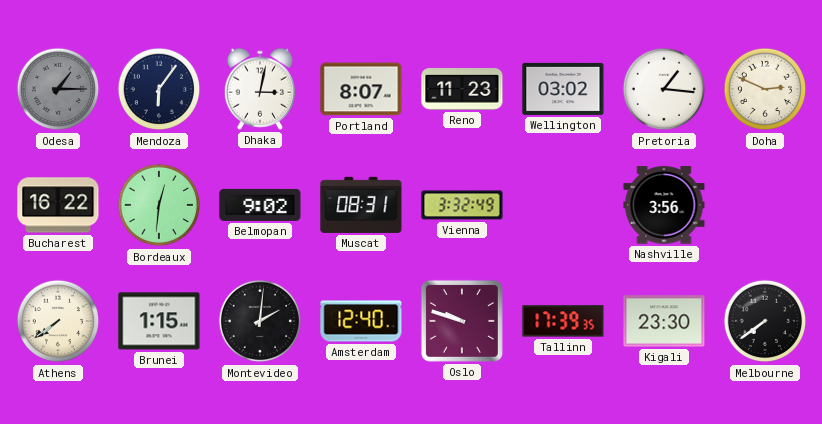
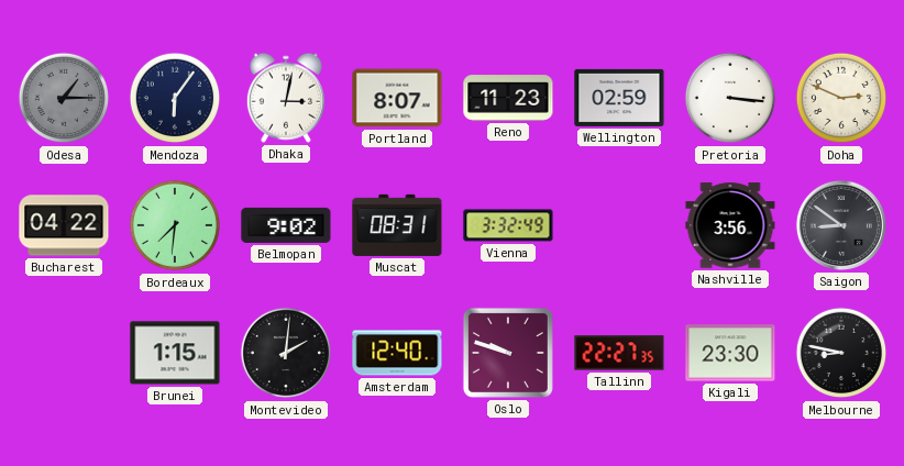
Wellington: 03:02 -> 02:59
Pretoria: 1:16 -> 3:16
Bucharest: 16:22 -> 04:22
Bordeaux: 12:31 -> 7:31
Saigon: none -> 8:51
Athens: 7:39 -> none
Tallinn: 17:39 -> 22:27
Melbourne: 7:39 -> 8:47
